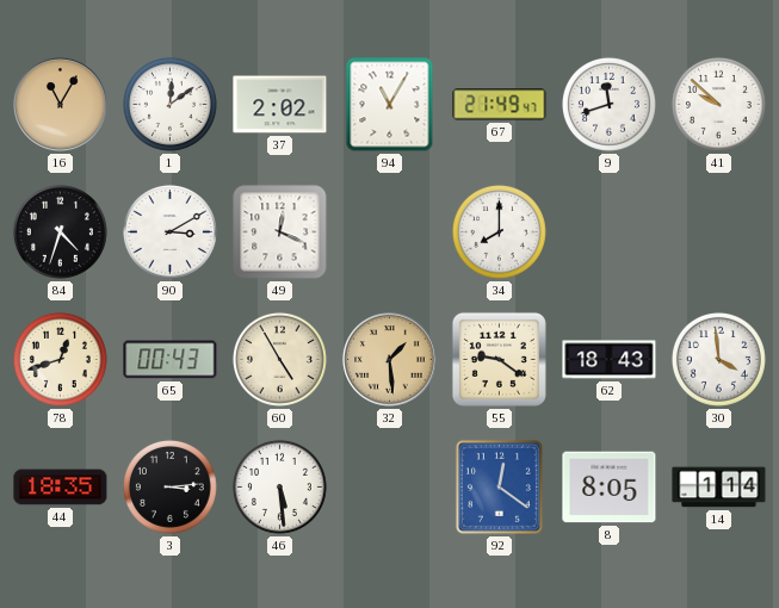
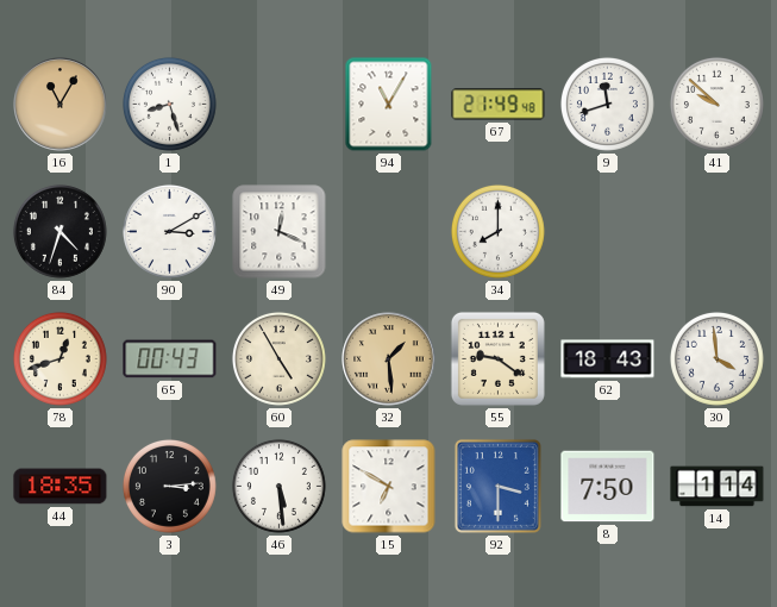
1: 12:09 -> 8:27
37: 2:02 -> none
67: 21:49:47 -> 21:49:48
15: none -> 6:50
92: 12:21 -> 3:30
8: 8:05 -> 7:50
